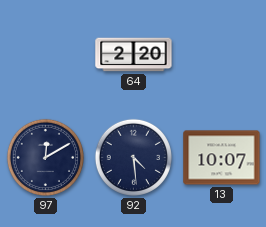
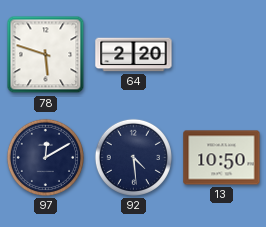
78: none -> 5:48
13: 10:07 -> 10:50
